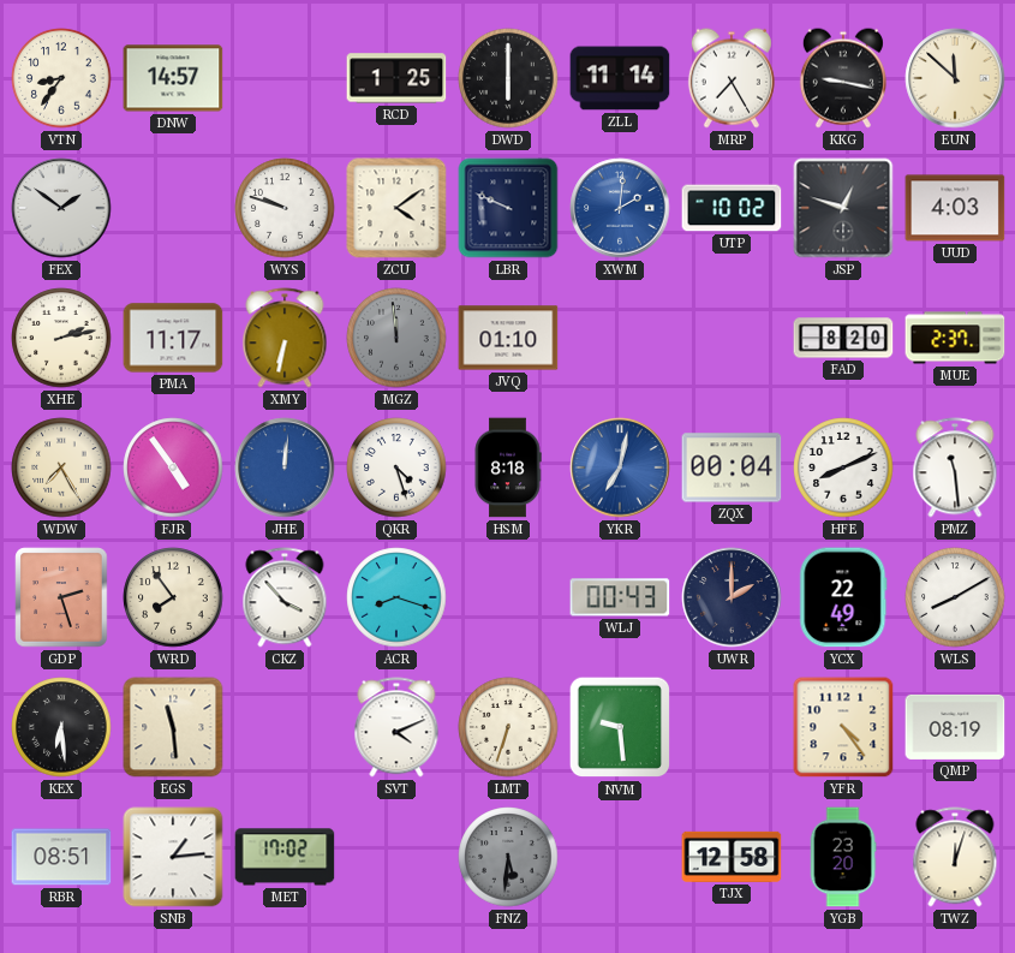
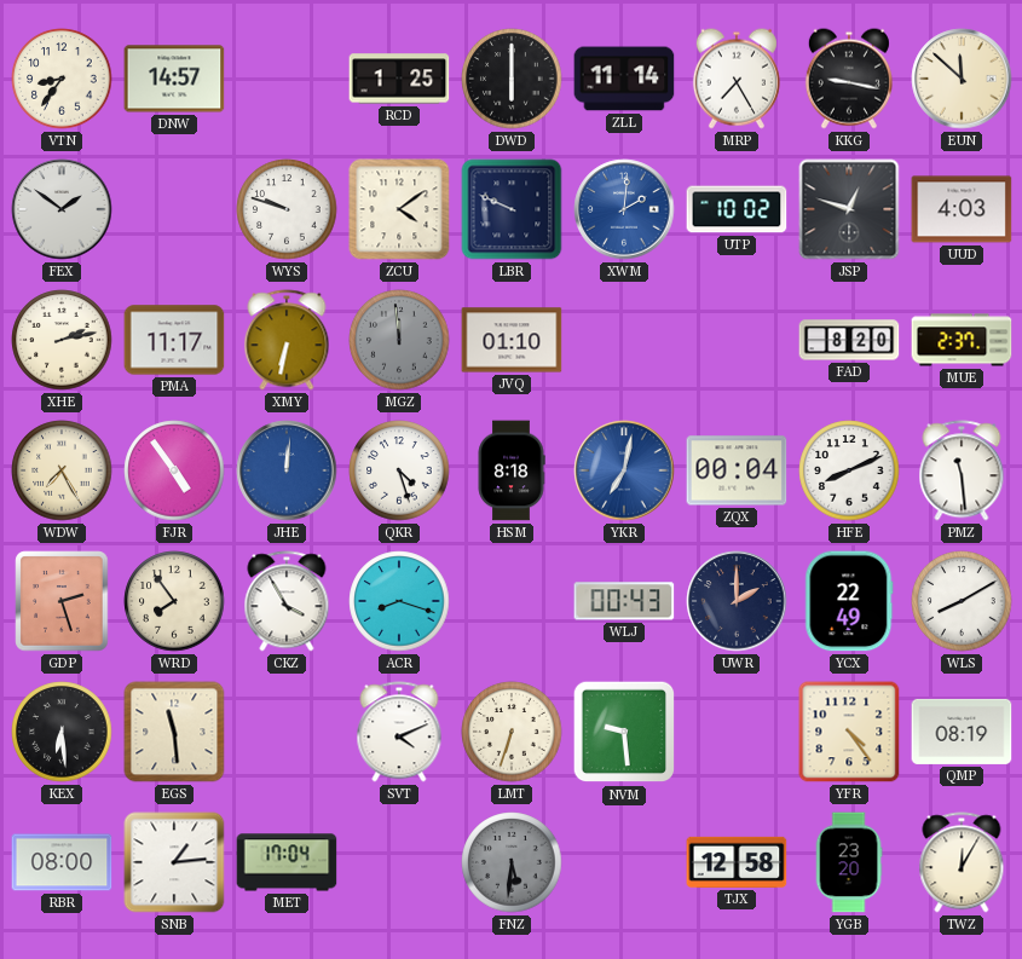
CKZ: 3:53 -> 3:55
RBR: 08:51 -> 08:00
MET: 17:02 -> 17:04
TWZ: 12:03 -> 12:05
